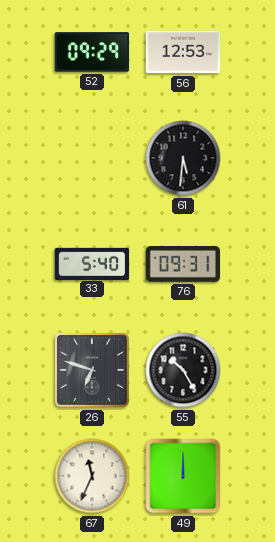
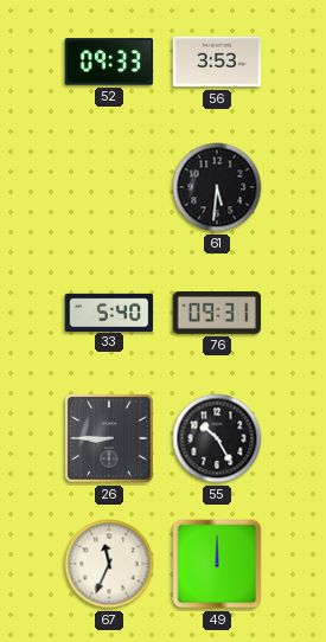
52: 09:29 -> 09:33
56: 12:53 -> 3:53
26: 6:48 -> 8:45
